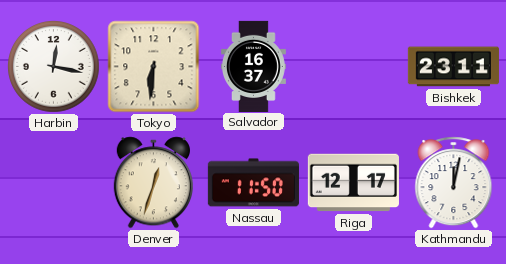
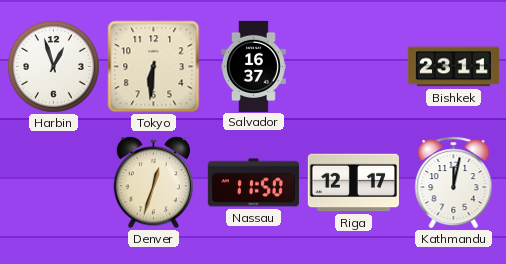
Harbin: 12:17 -> 12:57
